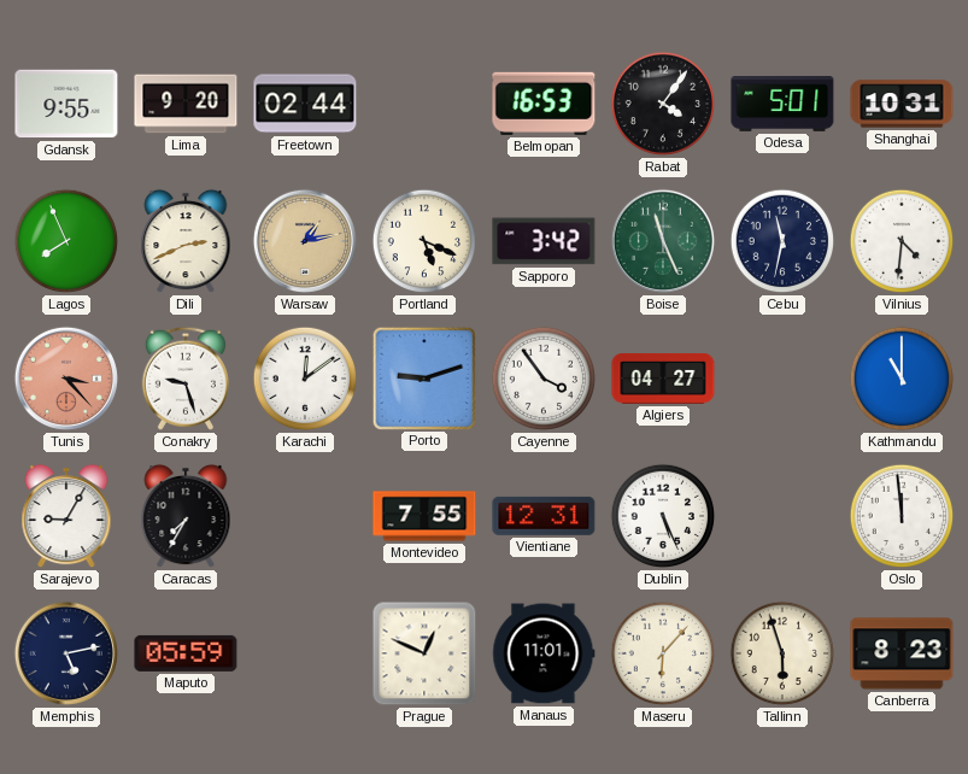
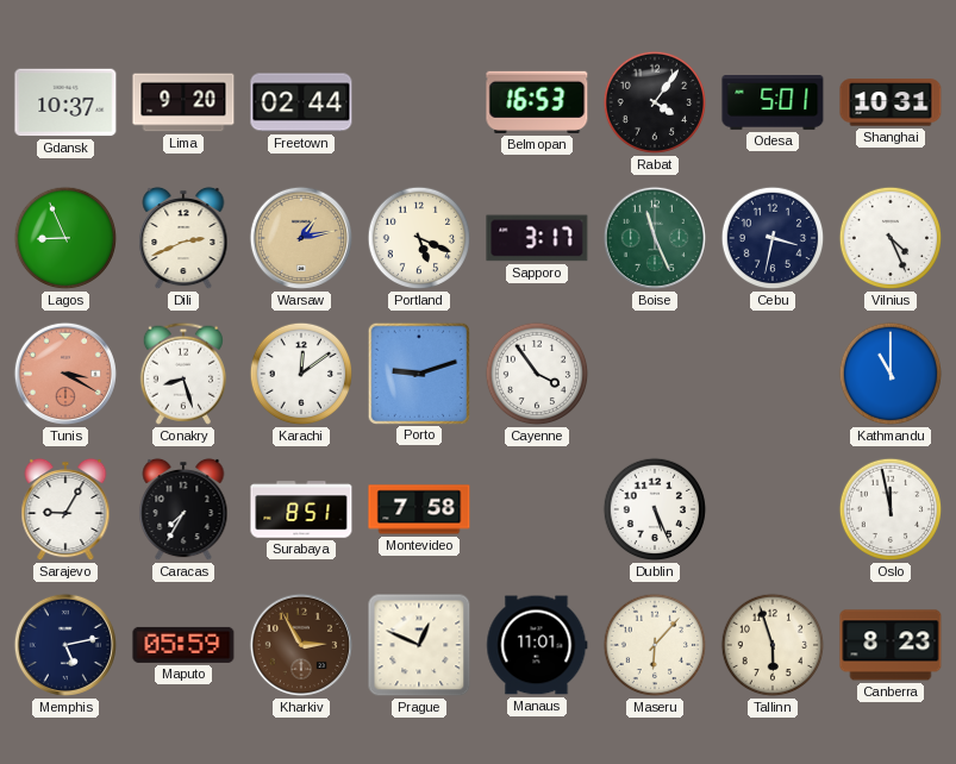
Gdansk: 9:55 -> 10:37
Lagos: 7:56 -> 8:56
Sapporo: 3:42 -> 3:17
Cebu: 11:32 -> 3:32
Vilnius: 4:31 -> 4:26
Tunis: 3:23 -> 3:20
Conakry: 9:27 -> 8:27
Algiers: 04:27 -> none
Surabaya: none -> 8:51
Montevideo: 7:55 -> 7:58
Vientiane: 12:31 -> none
Oslo: 11:59 -> 11:58
Kharkiv: none -> 2:55
